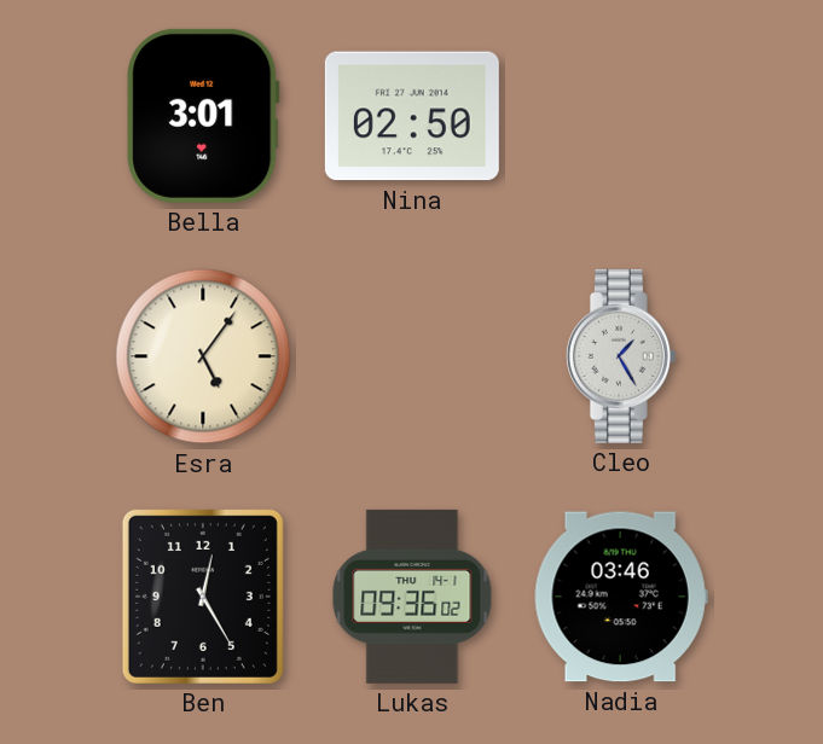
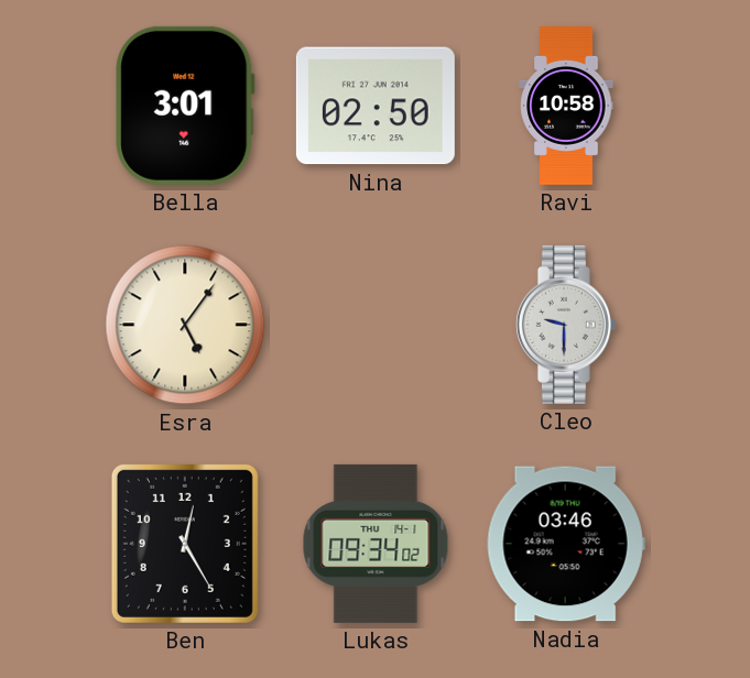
Ravi: none -> 10:58
Cleo: 1:25 -> 9:30
Lukas: 09:36 -> 09:34
